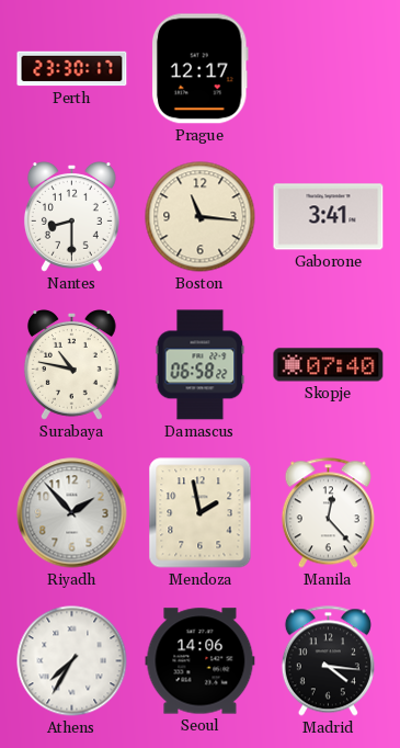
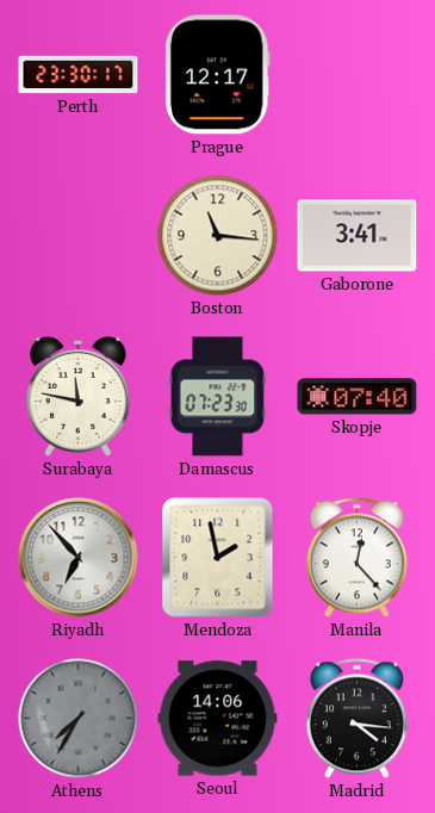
Nantes: 8:30 -> none
Surabaya: 10:47 -> 11:47
Damascus: 06:58 -> 07:23
Riyadh: 1:53 -> 6:53
Athens dial: white -> grey
